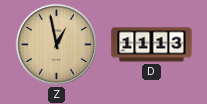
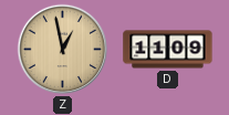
D: 11:13 -> 11:09
